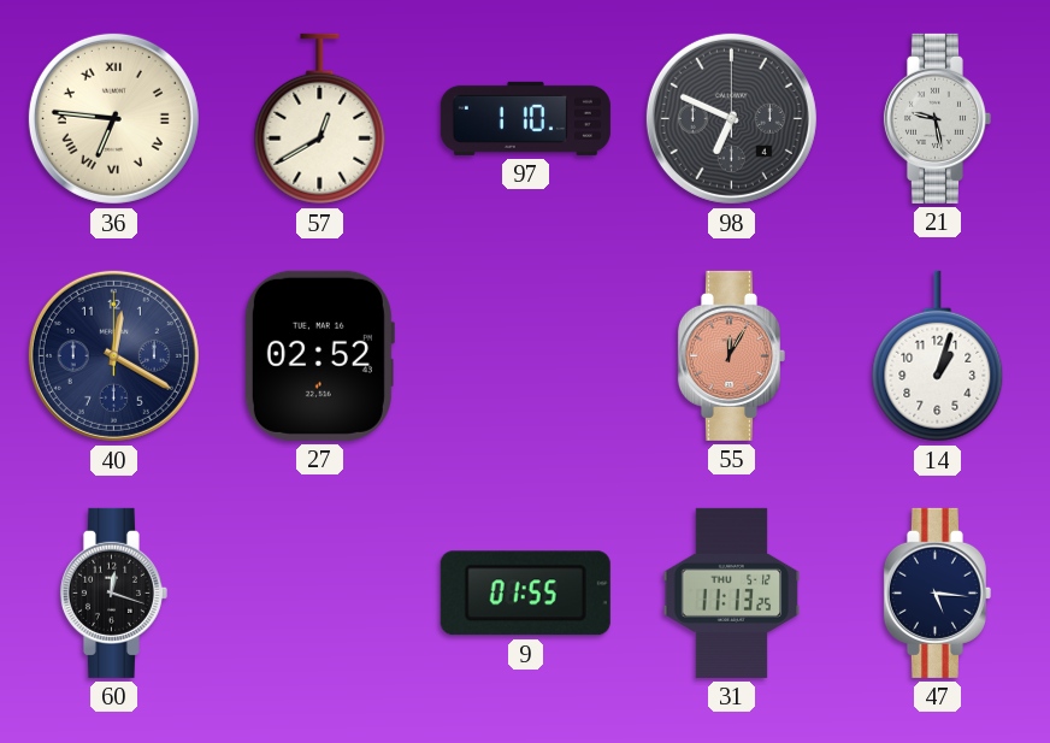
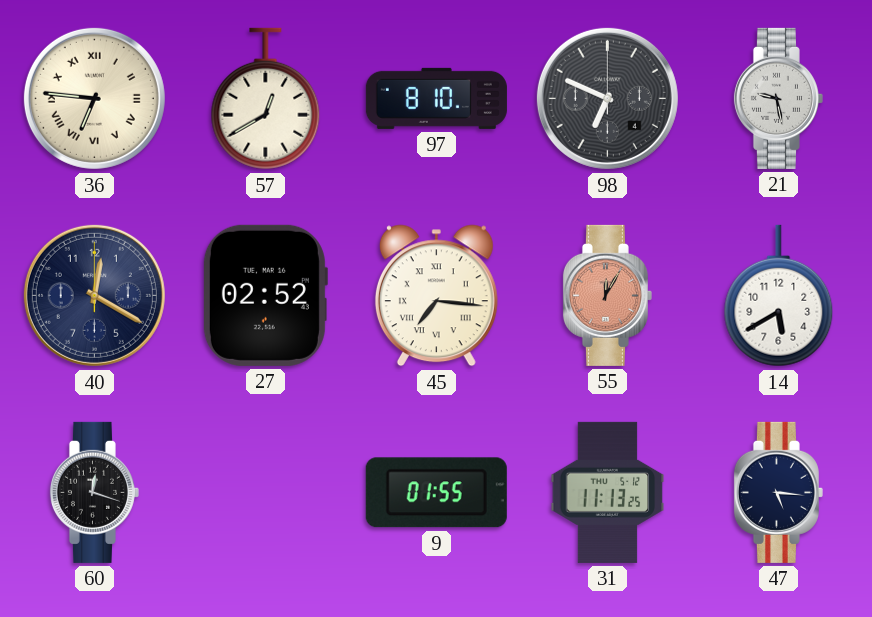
97: 1:10 -> 8:10
45: none -> 7:16
14: 1:03 -> 5:40
